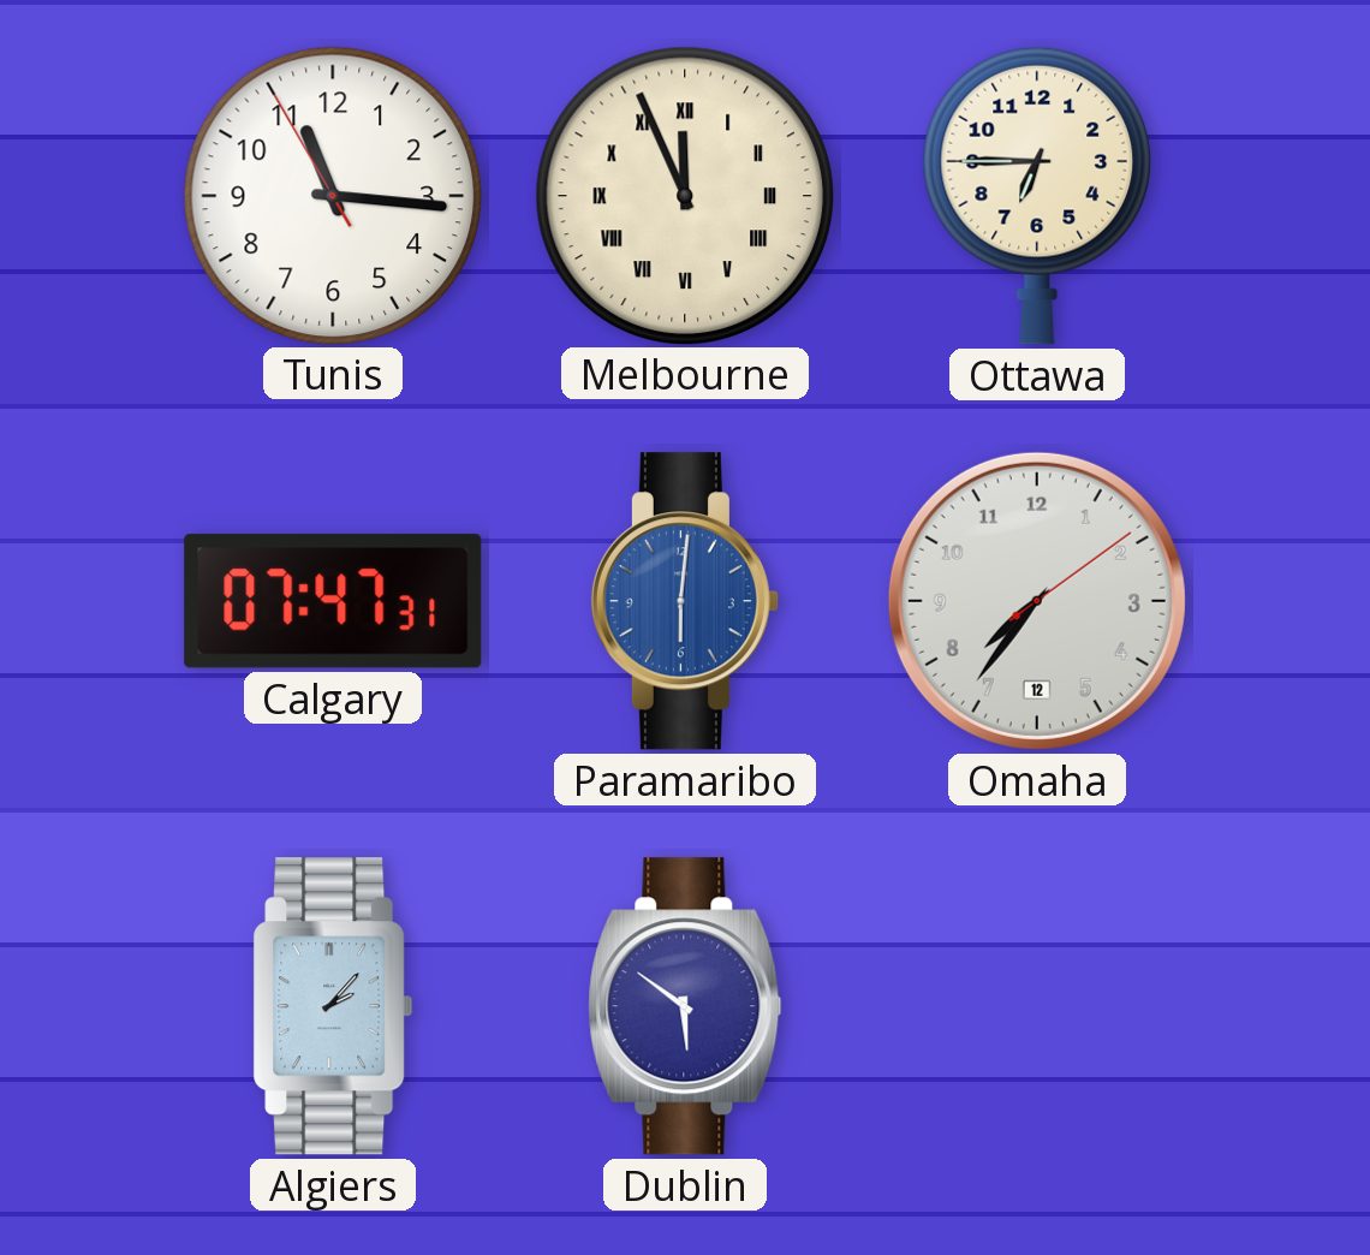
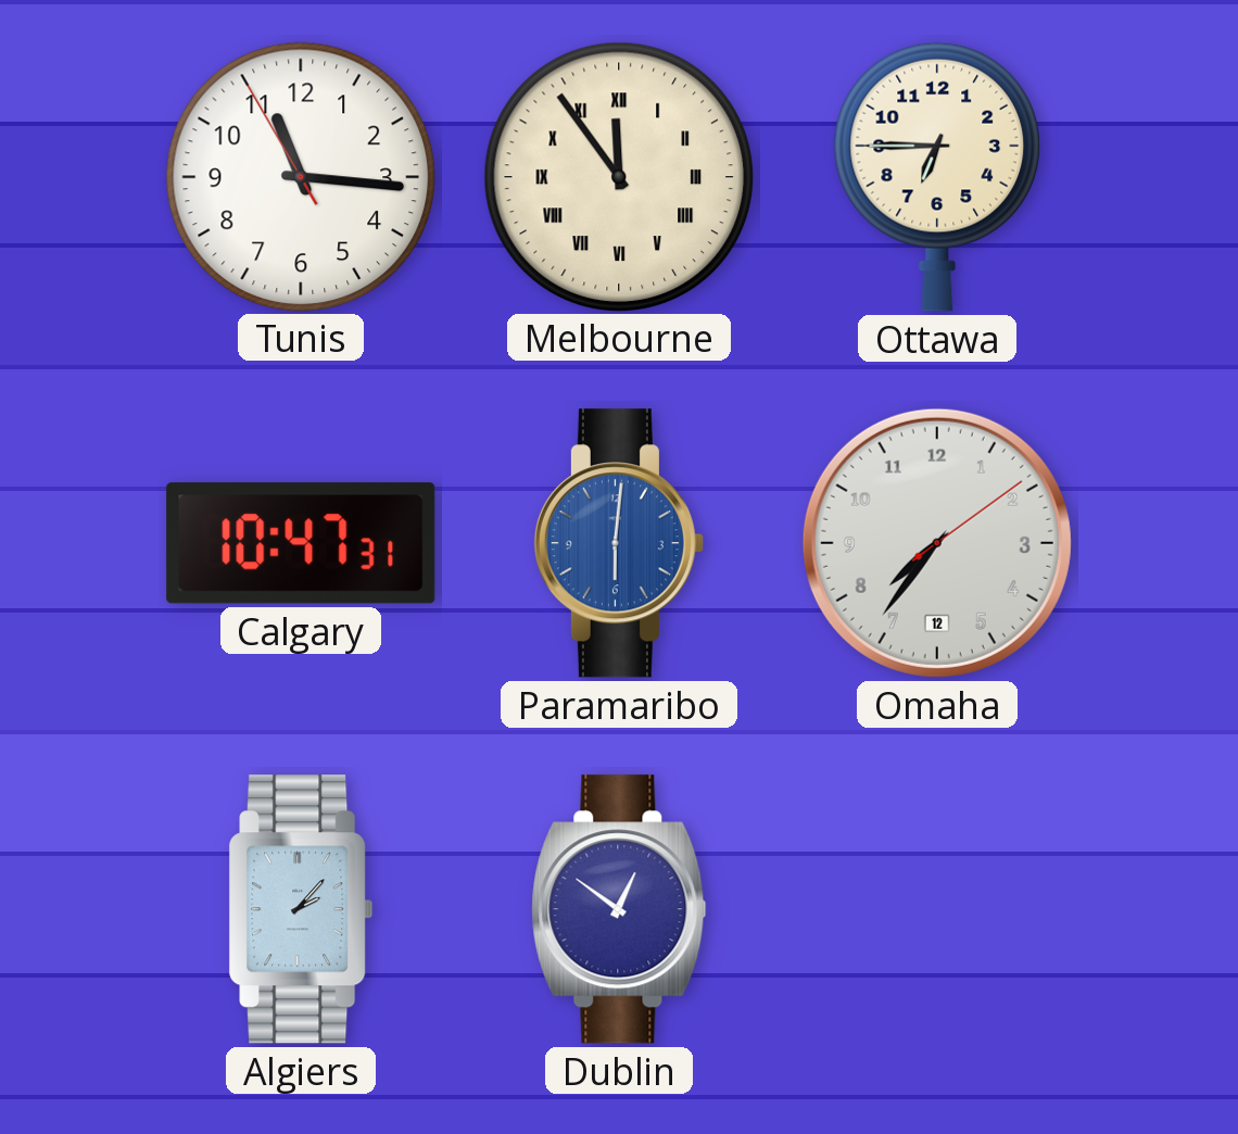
Melbourne: 11:56 -> 11:54
Calgary: 07:47 -> 10:47
Dublin: 5:51 -> 12:51
